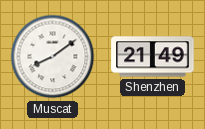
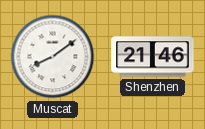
Shenzhen: 21:49 -> 21:46
